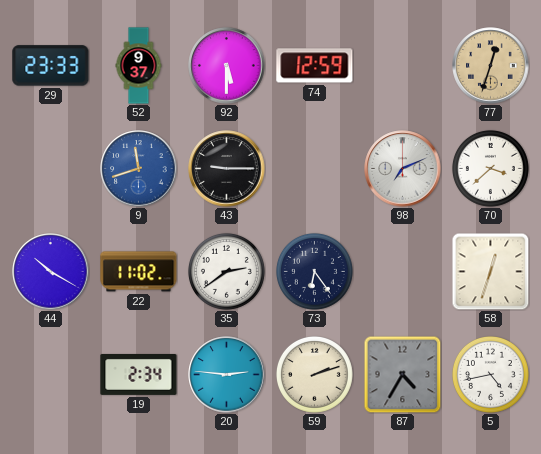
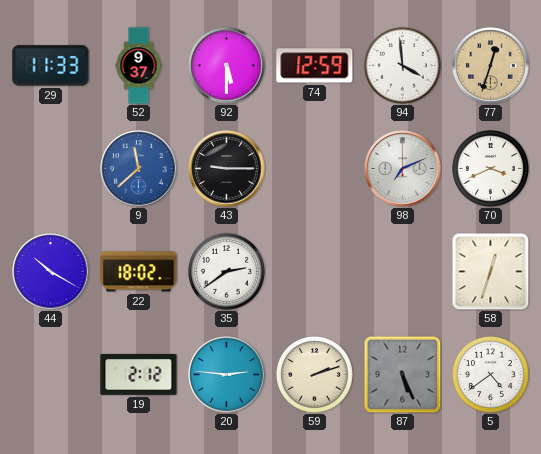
29: 23:33 -> 11:33
94: none -> 3:59
9: 11:42 -> 11:38
70: 3:38 -> 3:41
22: 11:02 -> 18:02
73: 6:24 -> none
19: 2:34 -> 2:12
87: 4:35 -> 5:26
5: 4:43 -> 4:39
